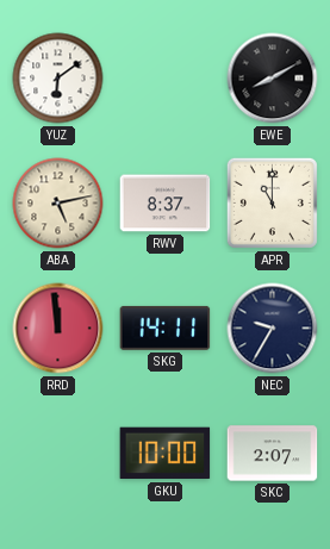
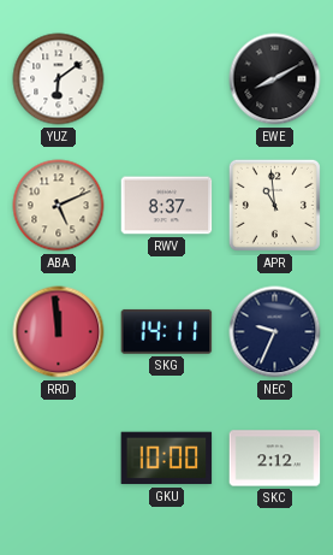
ABA: 5:13 -> 5:11
APR: 11:00 -> 10:59
NEC: 9:35 -> 9:34
SKC: 2:07 -> 2:12
